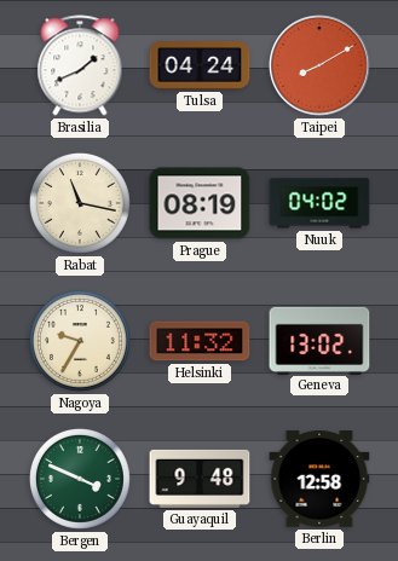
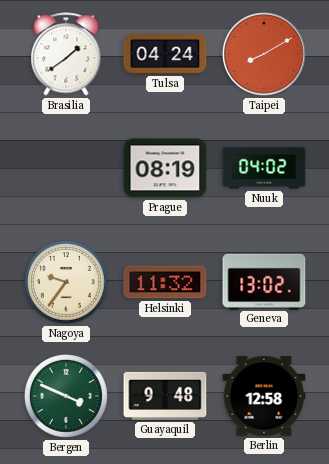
Brasilia: 1:41 -> 1:39
Rabat: 11:17 -> none
Nagoya: 9:35 -> 9:36
